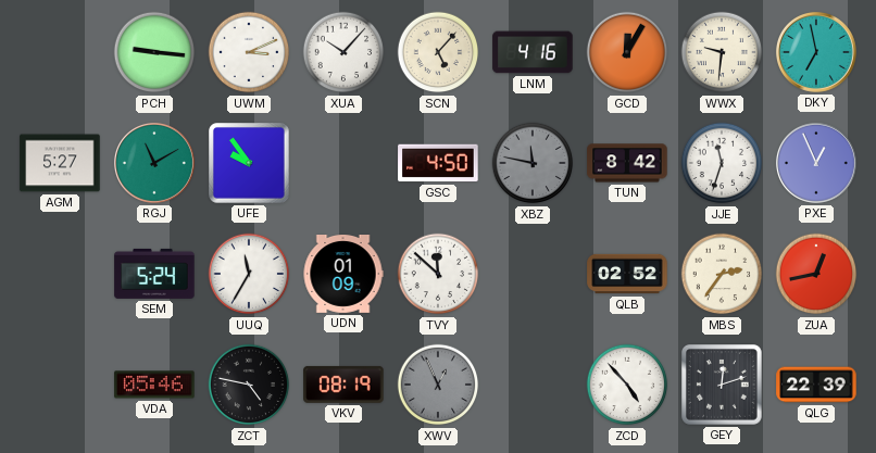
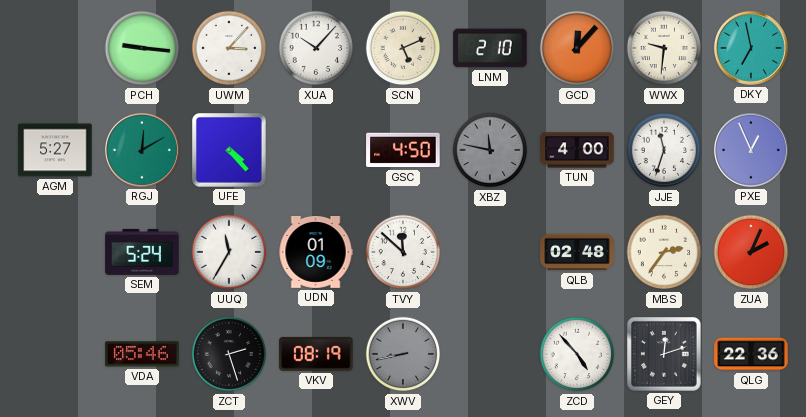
UWM: 3:11 -> 3:07
SCN: 5:07 -> 5:11
LNM: 4:16 -> 2:10
GCD: 12:05 -> 12:07
RGJ: 11:10 -> 12:10
UFE: 9:54 -> 4:23
TUN: 8:42 -> 4:00
QLB: 02:52 -> 02:48
ZUA: 12:43 -> 2:04
ZCT: 4:47 -> 2:27
XWV: 12:56 -> 8:43
QLG: 22:39 -> 22:36
